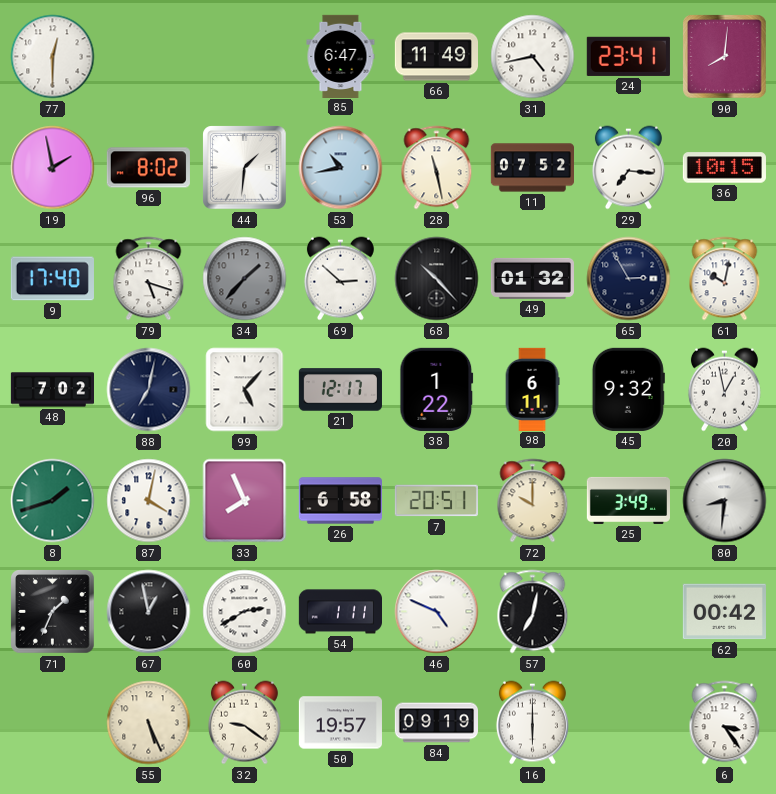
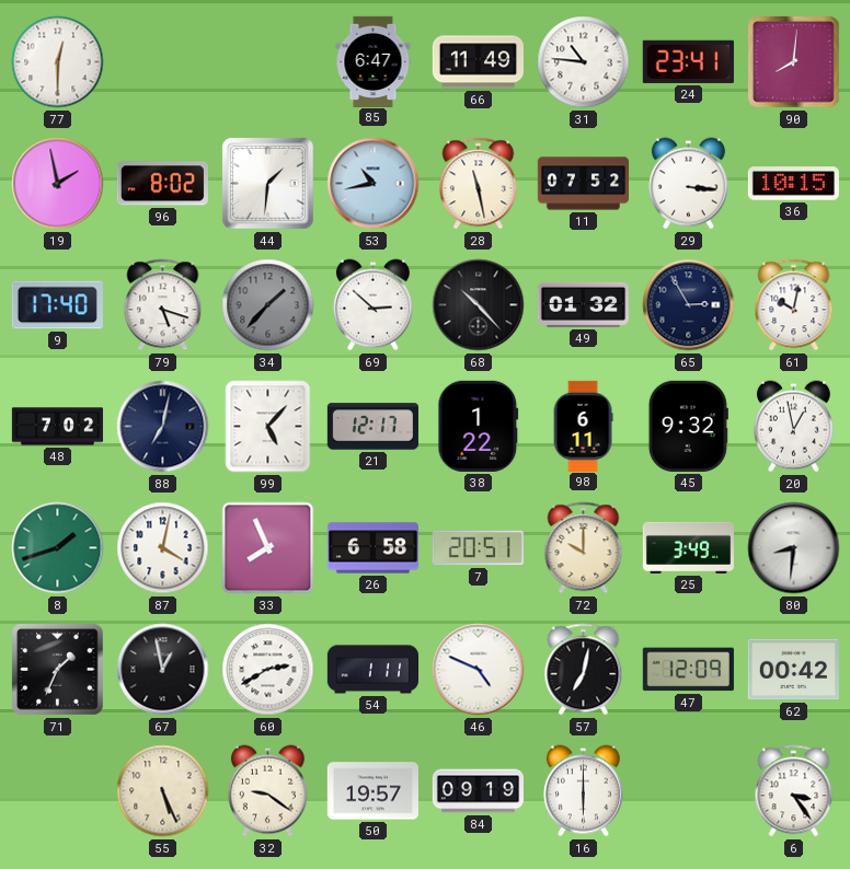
31: 4:43 -> 10:46
29: 7:16 -> 3:16
47: none -> 12:09
